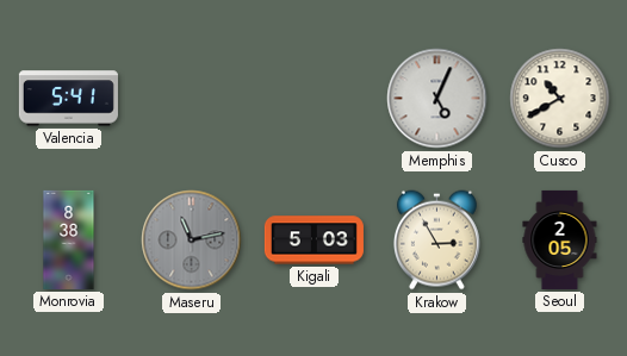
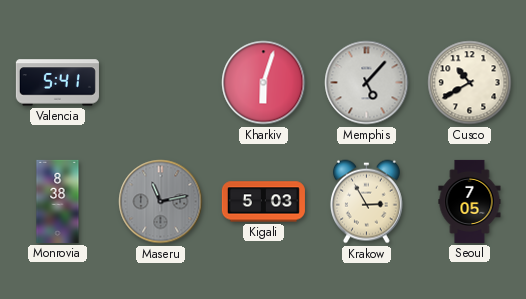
Kharkiv: none -> 6:03
Memphis: 5:04 -> 5:07
Seoul: 2:05 -> 7:05
